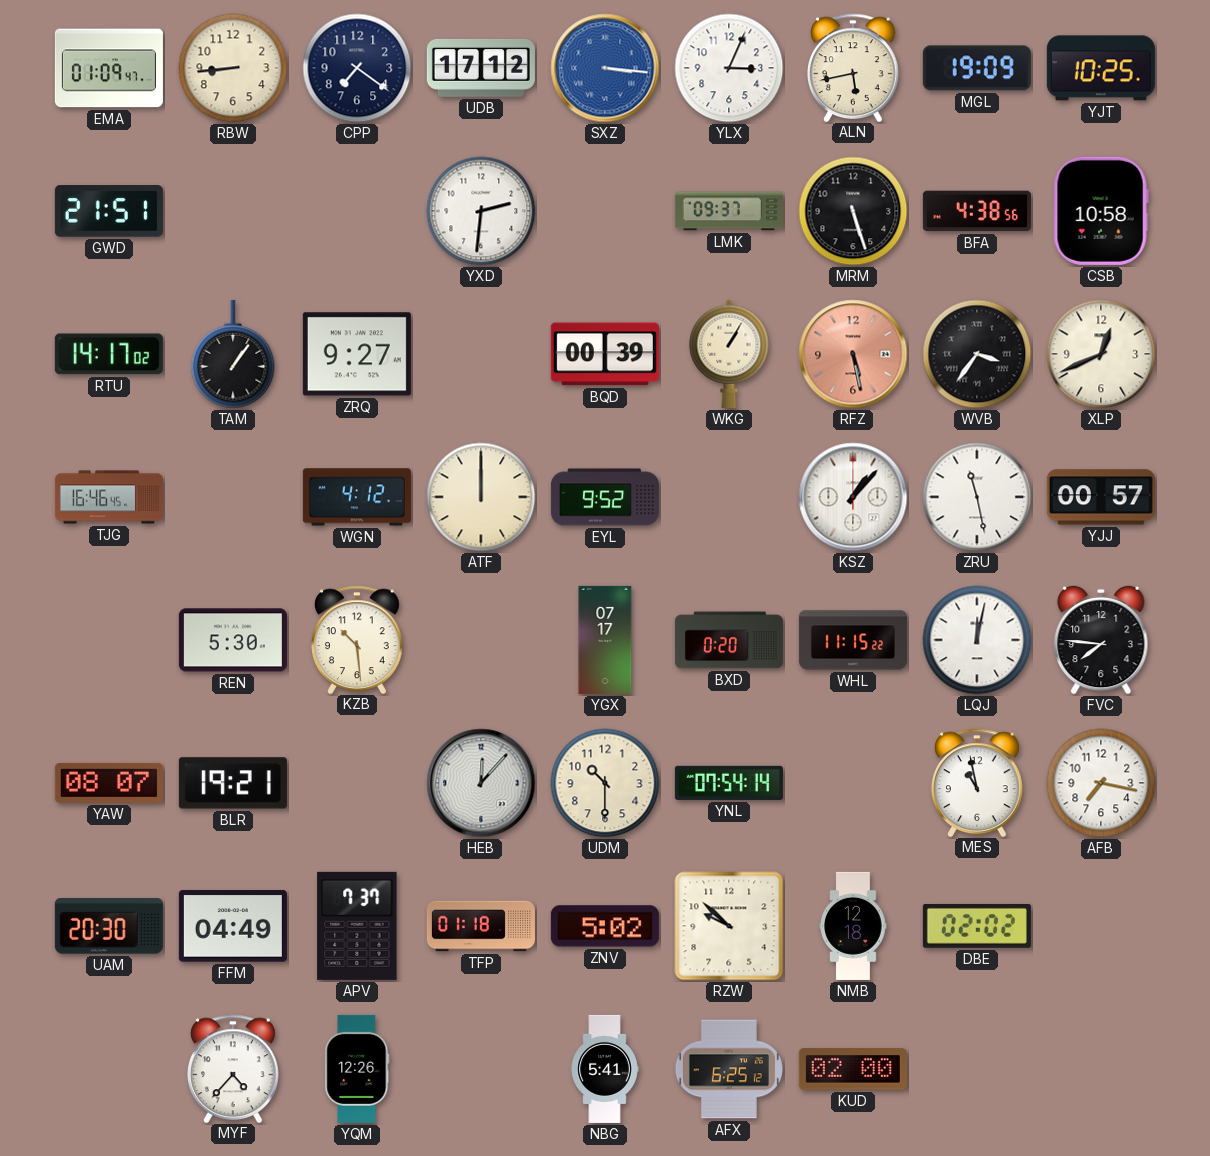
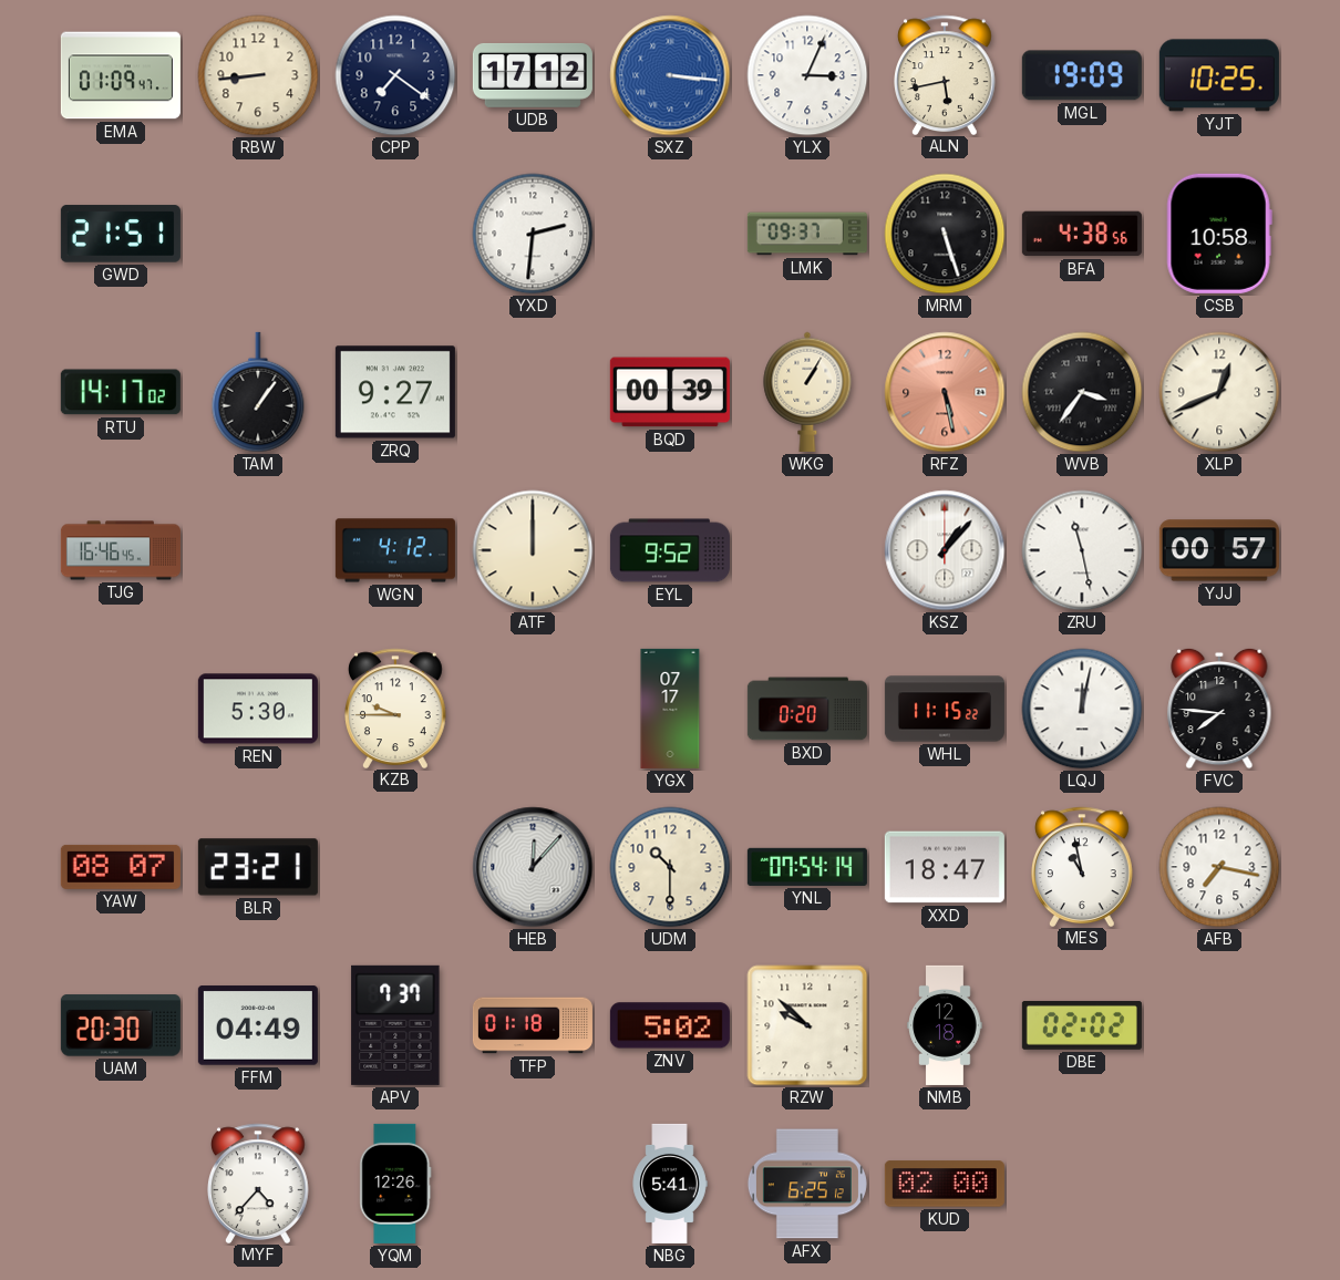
KZB: 10:29 -> 9:45
BLR: 19:21 -> 23:21
XXD: none -> 18:47
